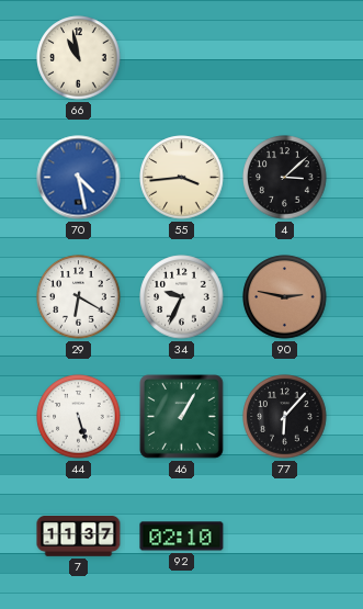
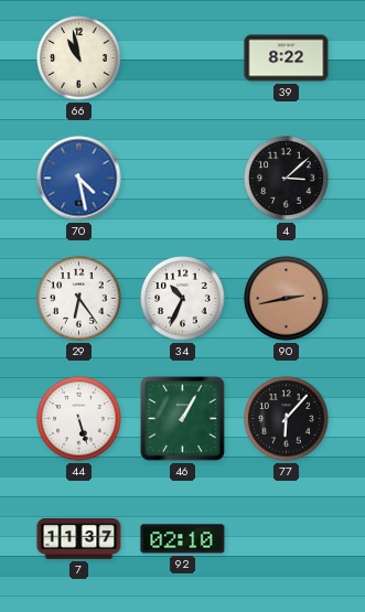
39: none -> 8:22
55: 3:44 -> none
29: 6:20 -> 6:24
34: 9:34 -> 10:34
90: 2:47 -> 2:43
